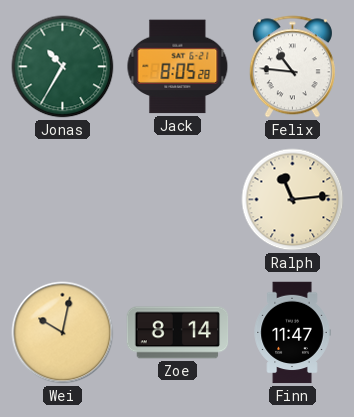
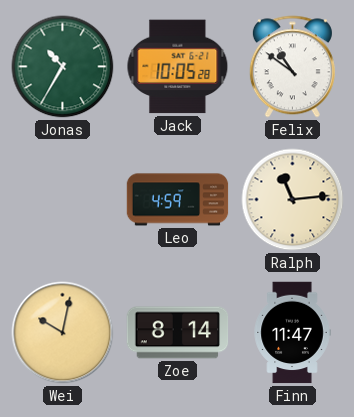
Jack: 8:05 -> 10:05
Felix: 10:46 -> 10:51
Leo: none -> 4:59
